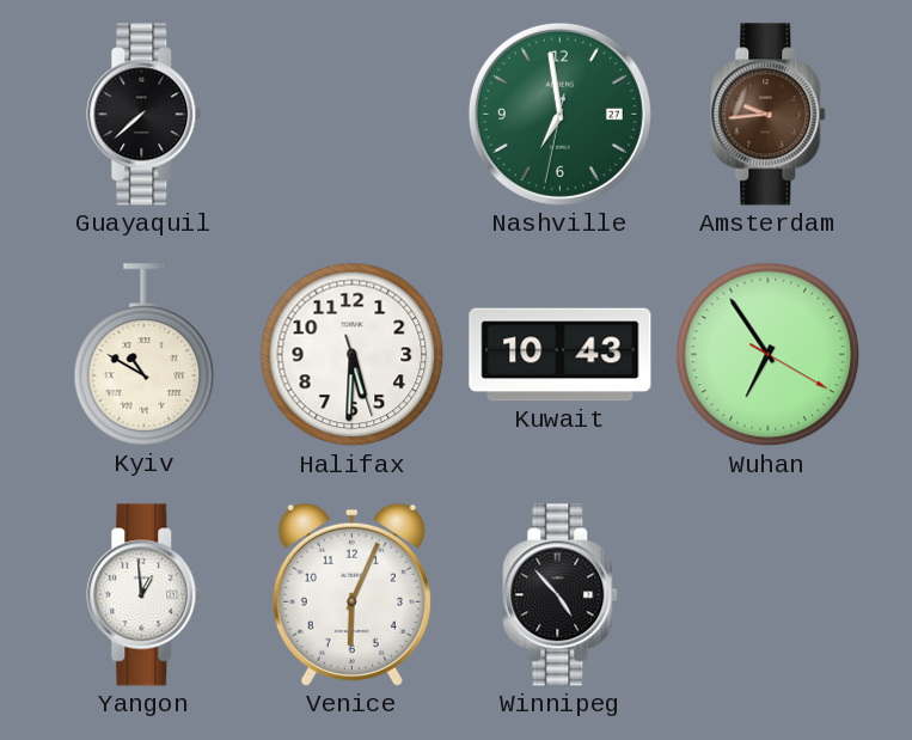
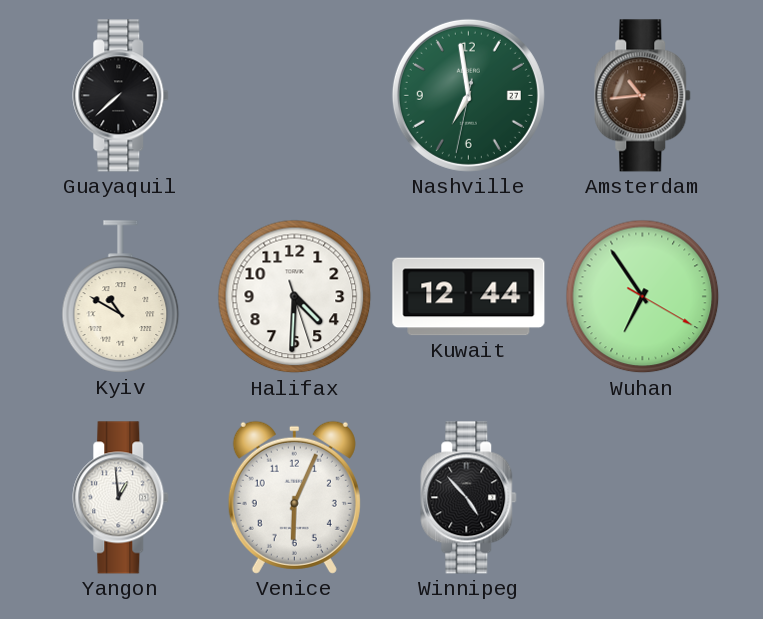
Amsterdam: 9:44 -> 10:44
Halifax: 5:30 -> 4:30
Kuwait: 10:43 -> 12:44
